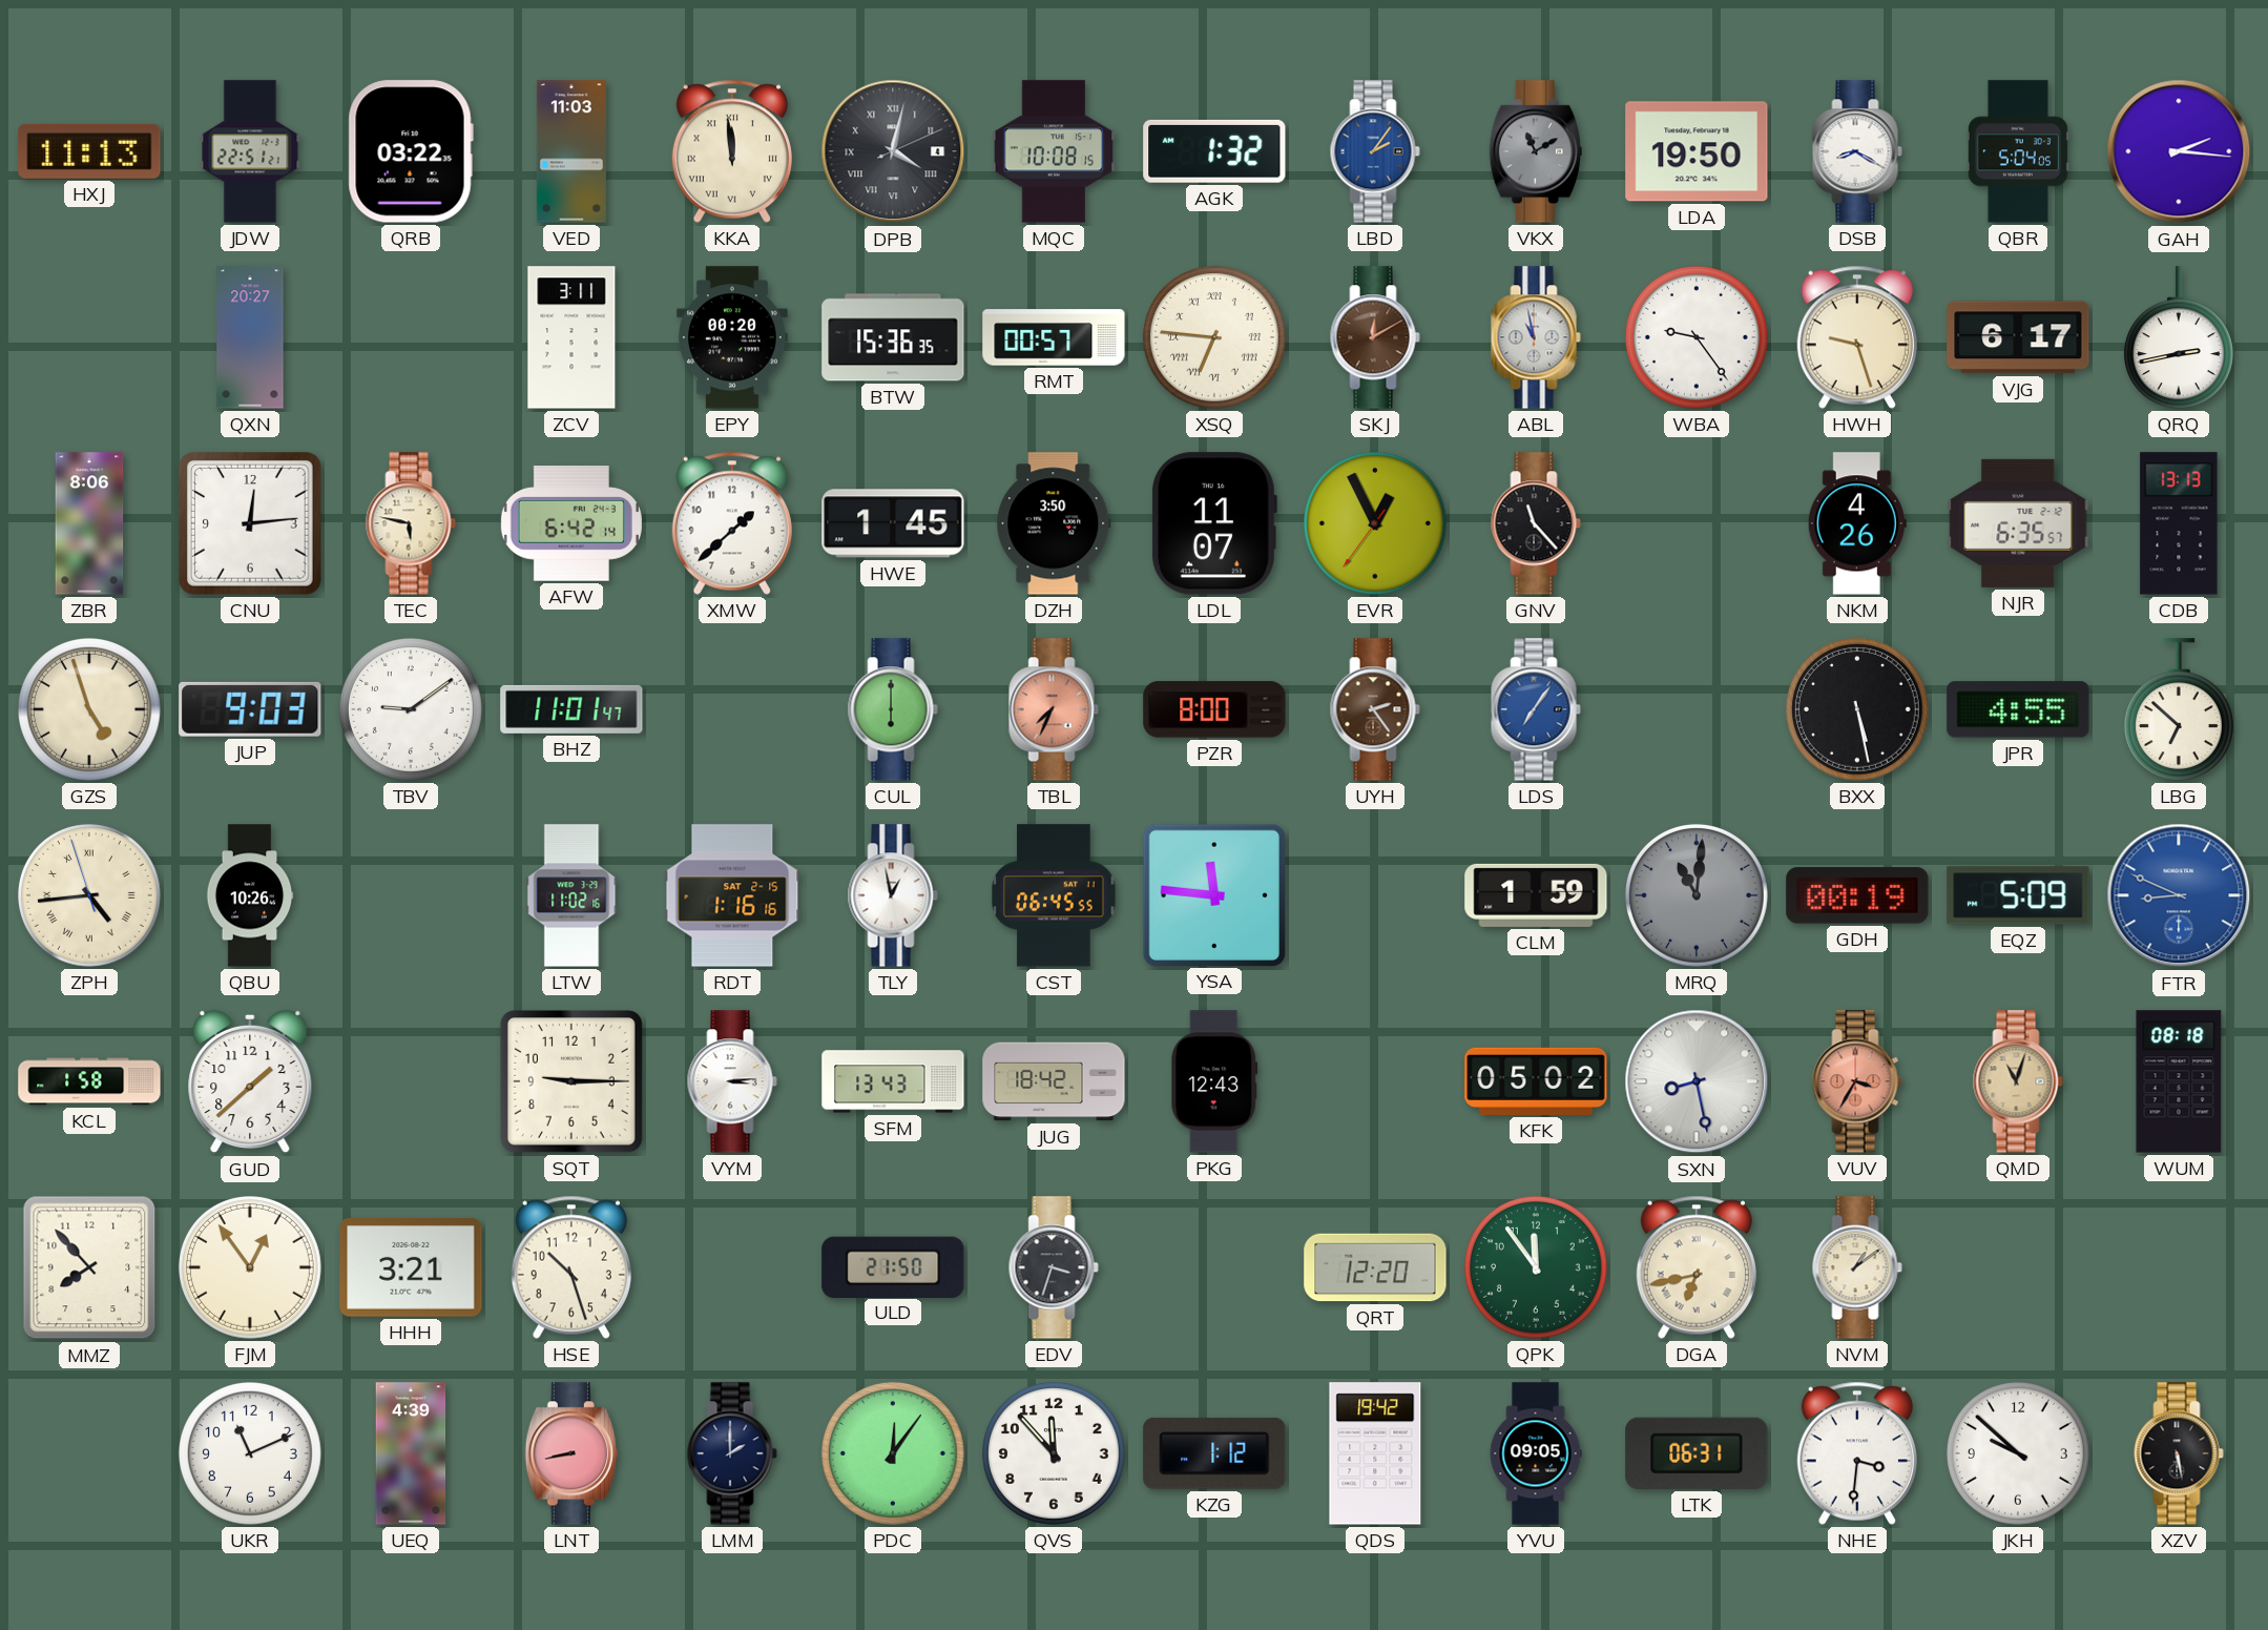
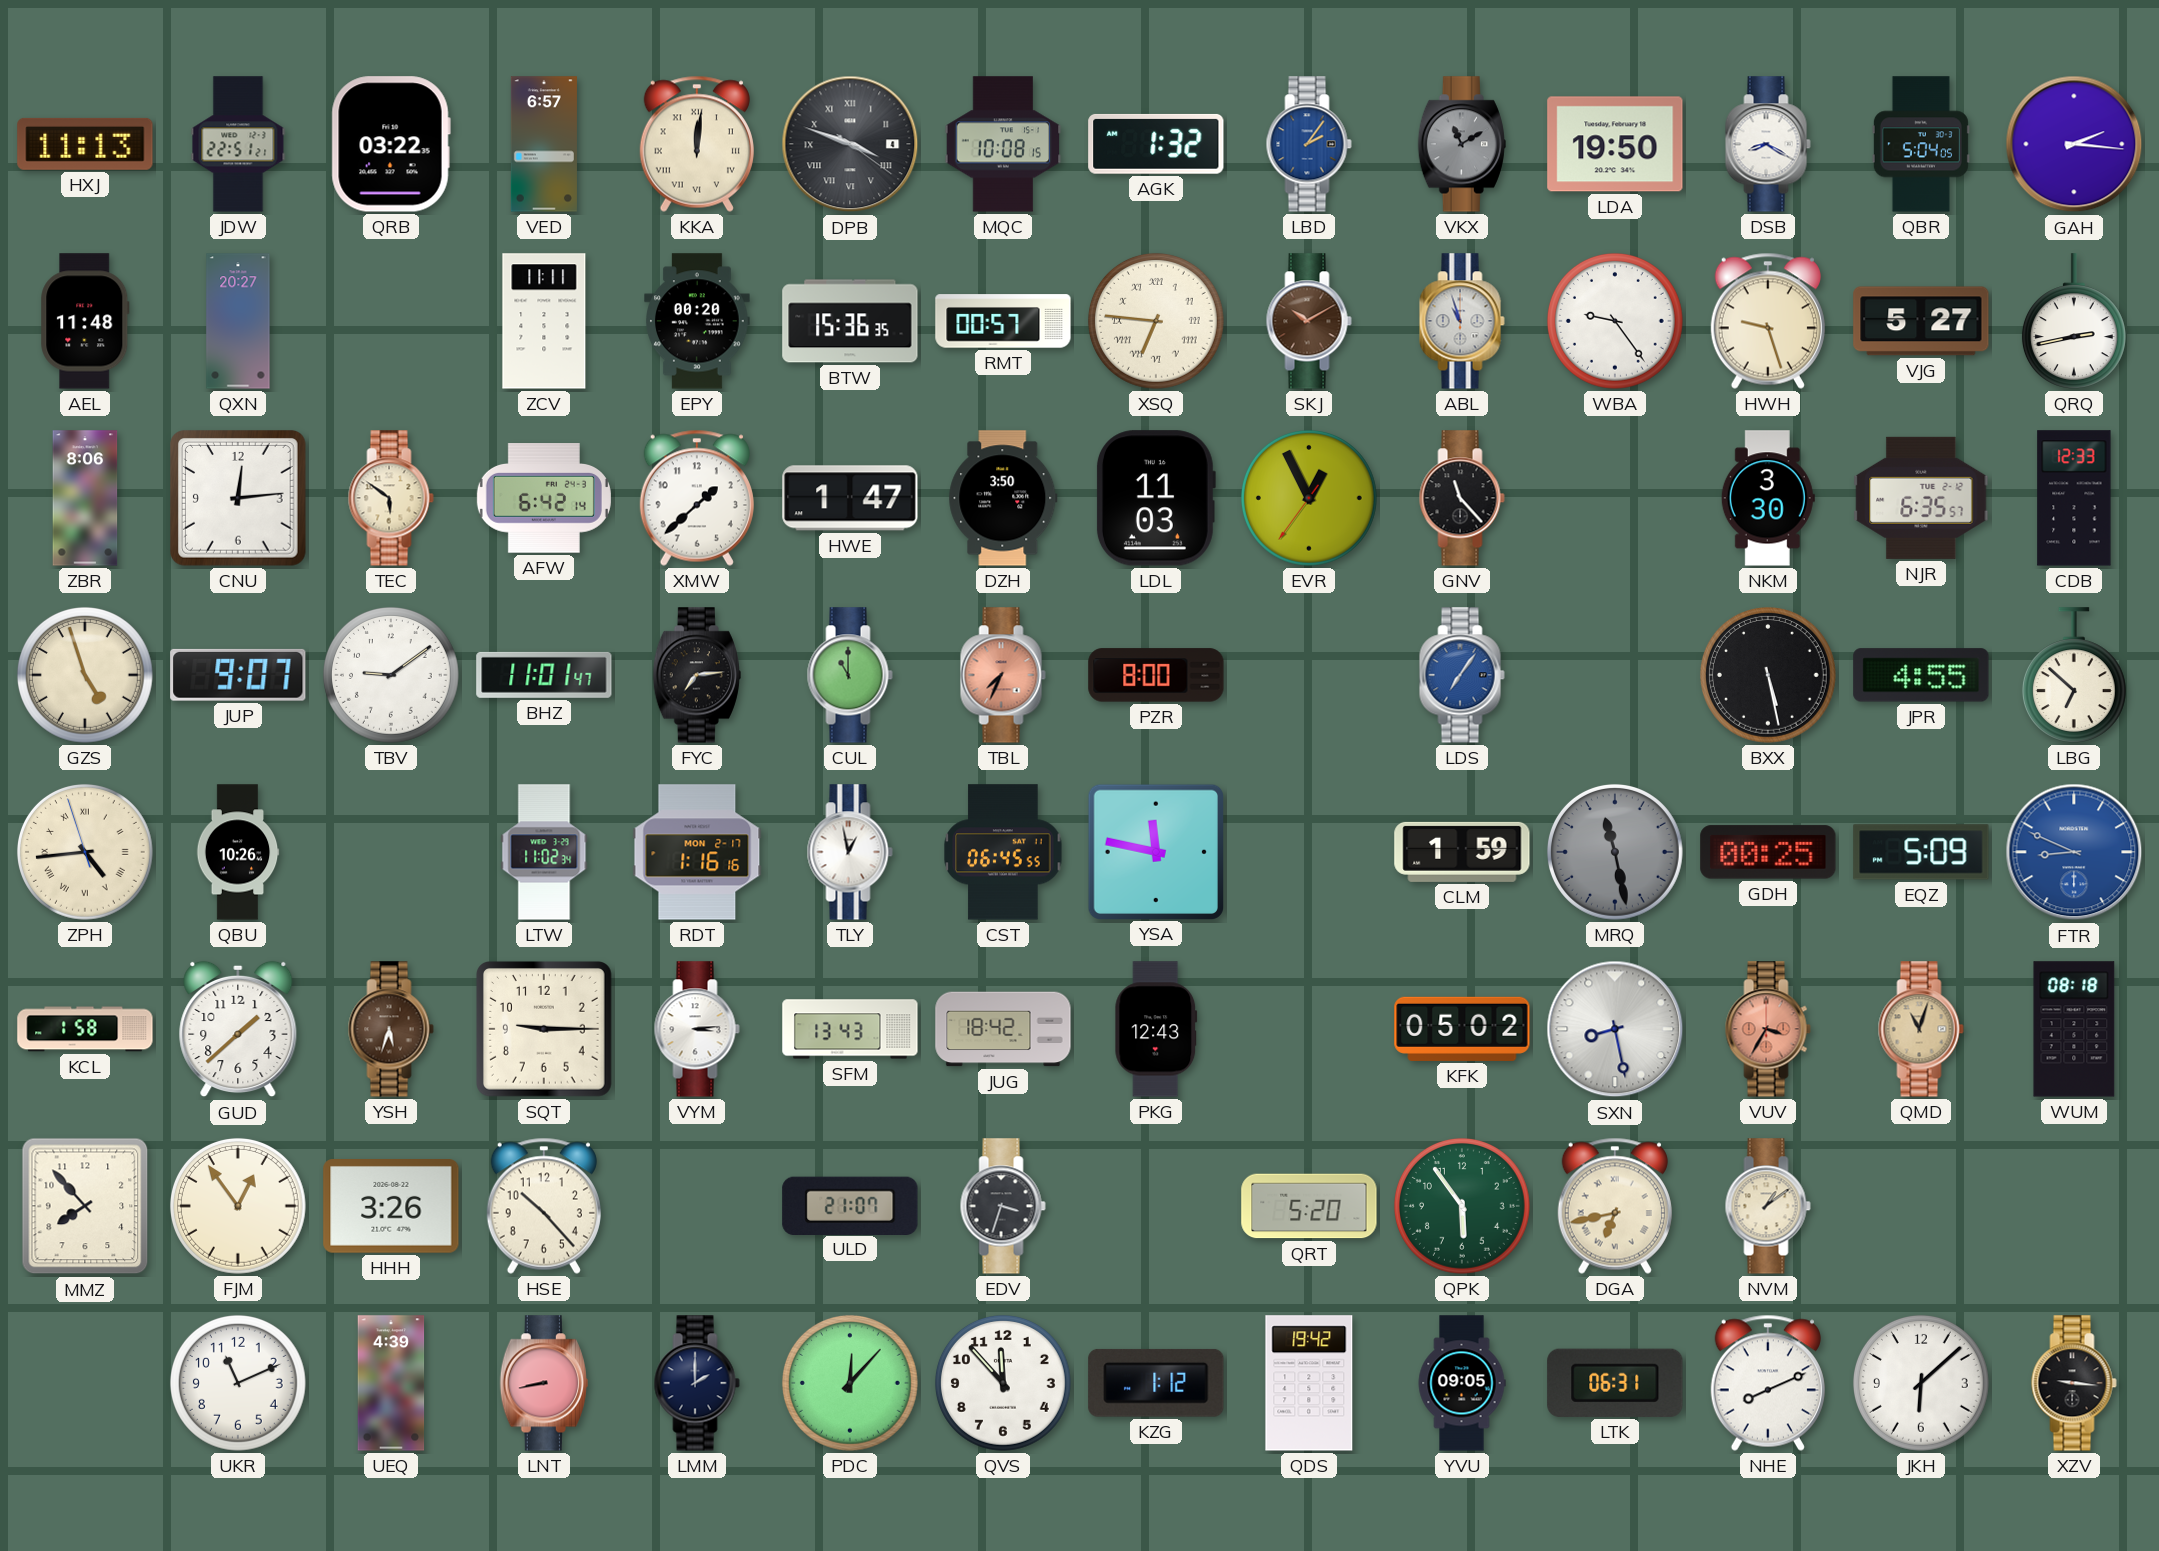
VED: 11:03 -> 6:57
KKA: 11:59 -> 12:01
DPB: 4:02 -> 3:48
AEL: none -> 11:48
ZCV: 3:11 -> 11:11
SKJ: 12:10 -> 10:10
ABL: 10:58 -> 10:57
VJG: 6:17 -> 5:27
TEC: 5:47 -> 5:51
HWE: 1:45 -> 1:47
LDL: 11:07 -> 11:03
NKM: 4:26 -> 3:30
CDB: 13:13 -> 12:33
JUP: 9:03 -> 9:07
FYC: none -> 7:14
CUL: 6:00 -> 11:00
UYH: 2:24 -> none
LTW: 11:02:16 -> 11:02:34
RDT date: SAT 2-15 -> MON 2-17
YSA: 11:46 -> 11:47
MRQ: 11:01 -> 11:28
GDH: 00:19 -> 00:25
YSH: none -> 5:33
HHH: 3:21 -> 3:26
HSE: 10:27 -> 10:23
ULD: 21:50 -> 21:07
QRT: 12:20 -> 5:20
QPK: 11:54 -> 5:54
PDC: 12:06 -> 12:07
NHE: 3:31 -> 8:11
JKH: 9:52 -> 6:08
XZV: 5:28 -> 9:16
